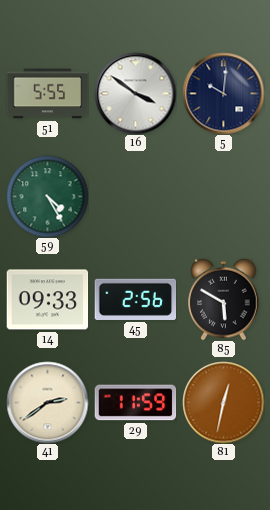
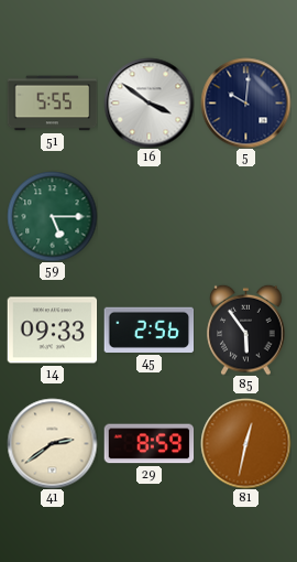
59: 4:25 -> 5:15
85: 5:50 -> 5:54
29: 11:59 -> 8:59
